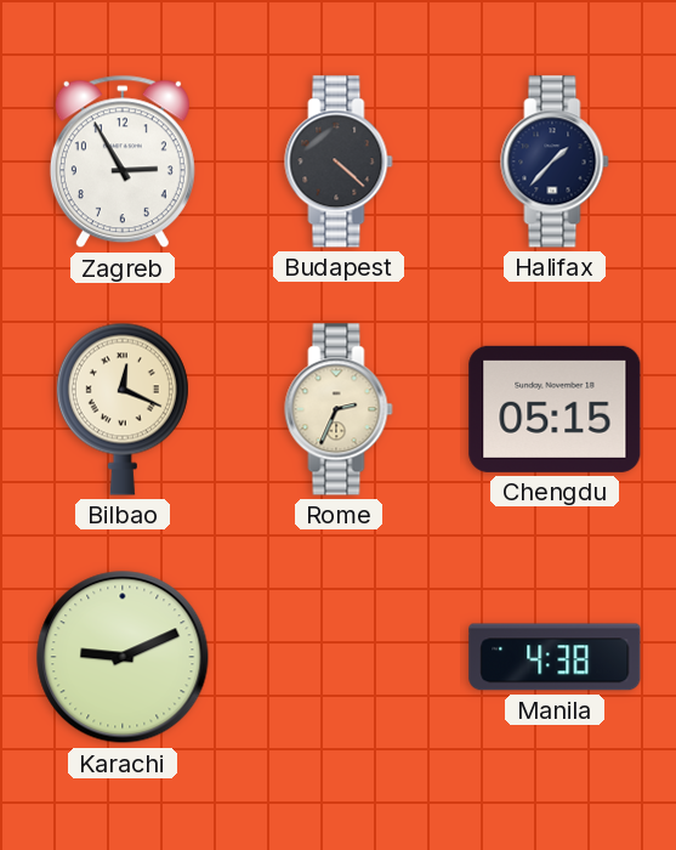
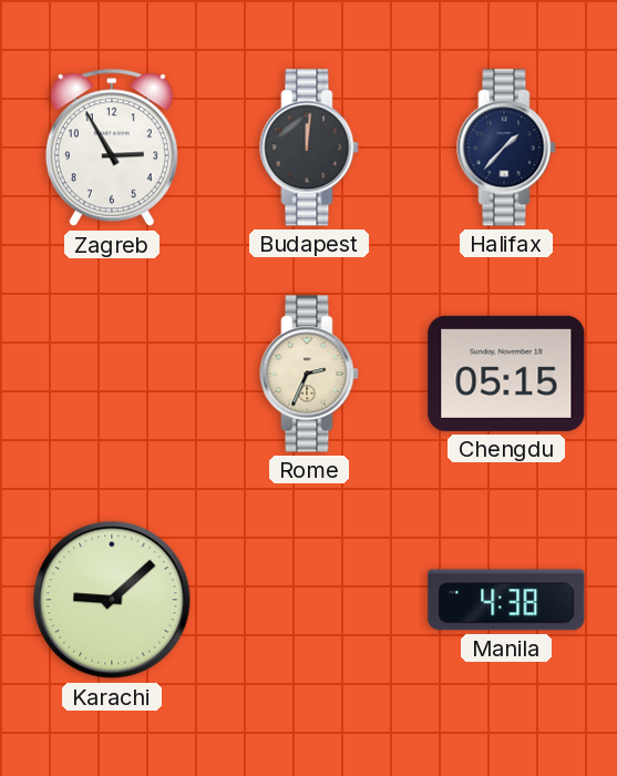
Budapest: 4:22 -> 12:01
Bilbao: 12:19 -> none
Karachi: 9:11 -> 9:08
